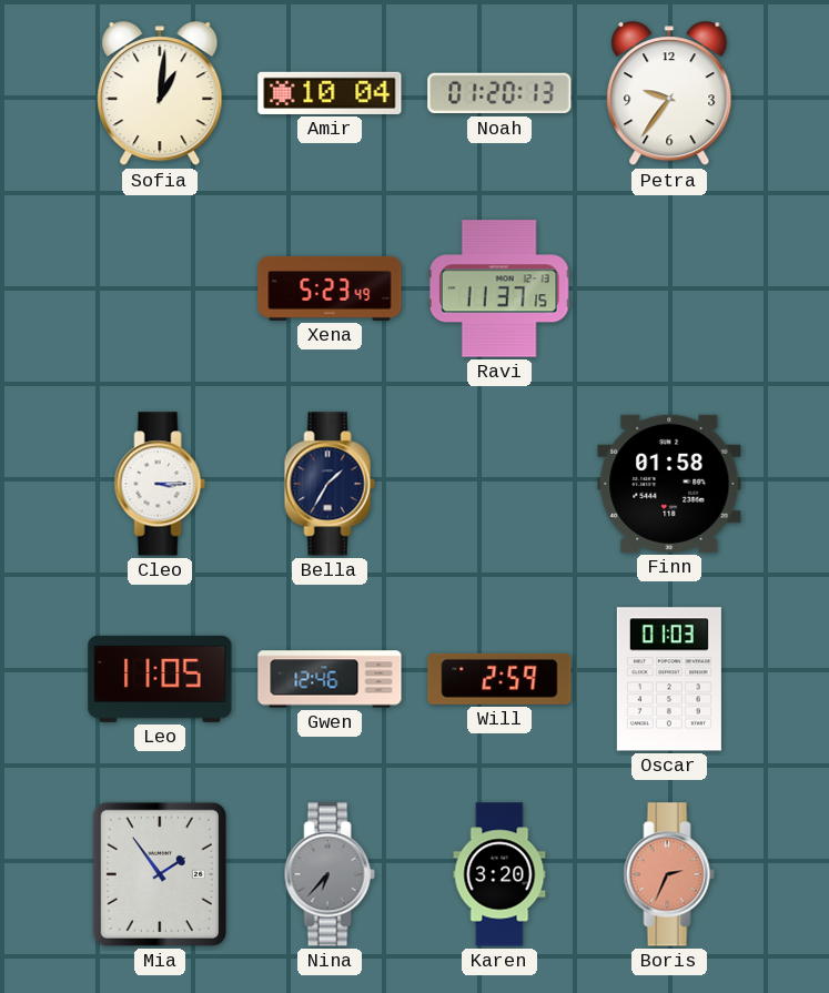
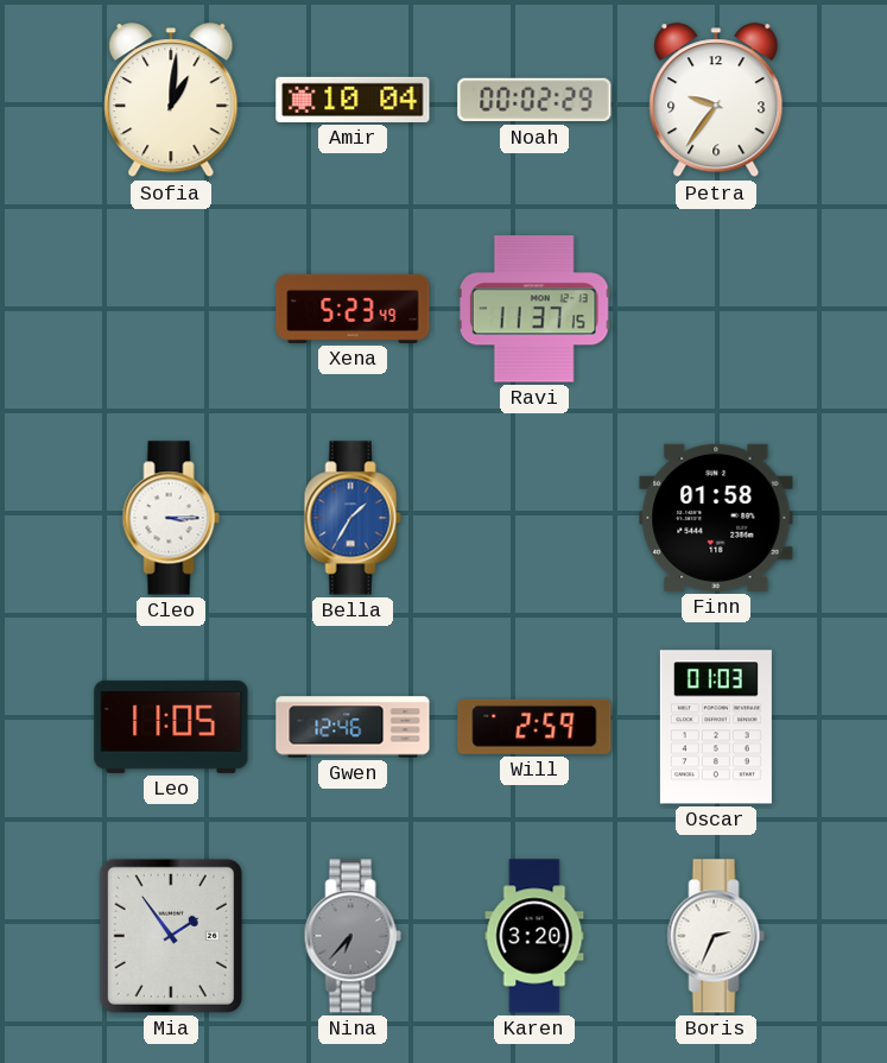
Noah: 01:20 -> 00:02
Bella dial: navy -> blue
Boris dial: salmon -> white
